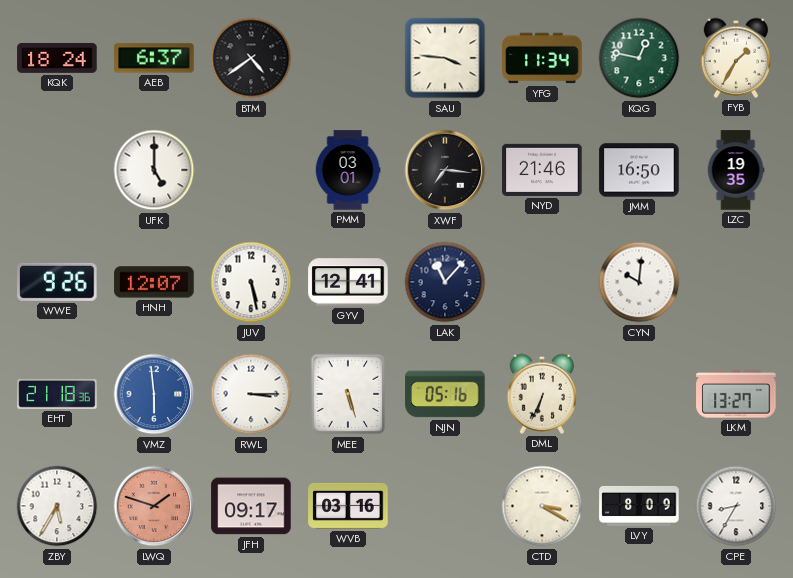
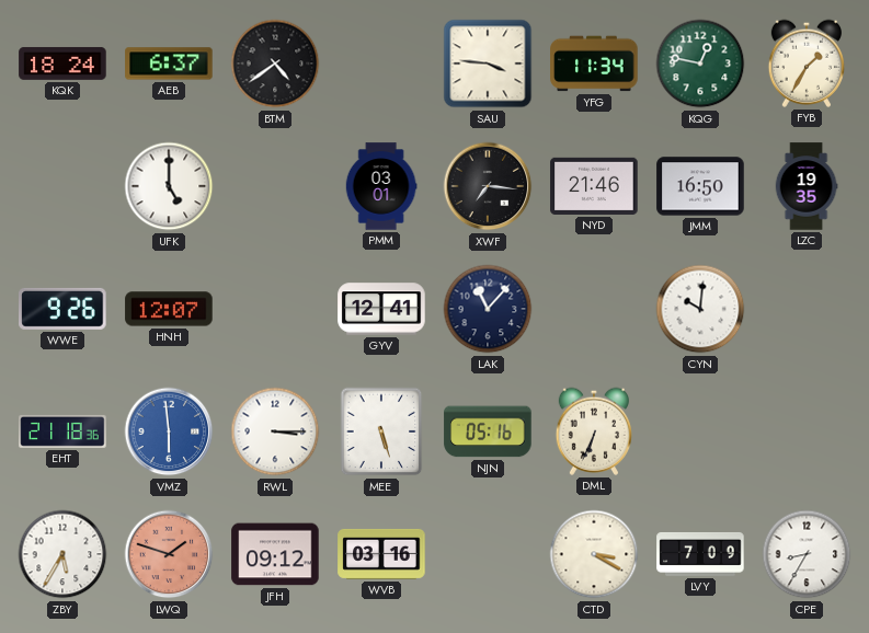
JUV: 5:28 -> none
LKM: 13:27 -> none
JFH: 09:17 -> 09:12
LVY: 8:09 -> 7:09
